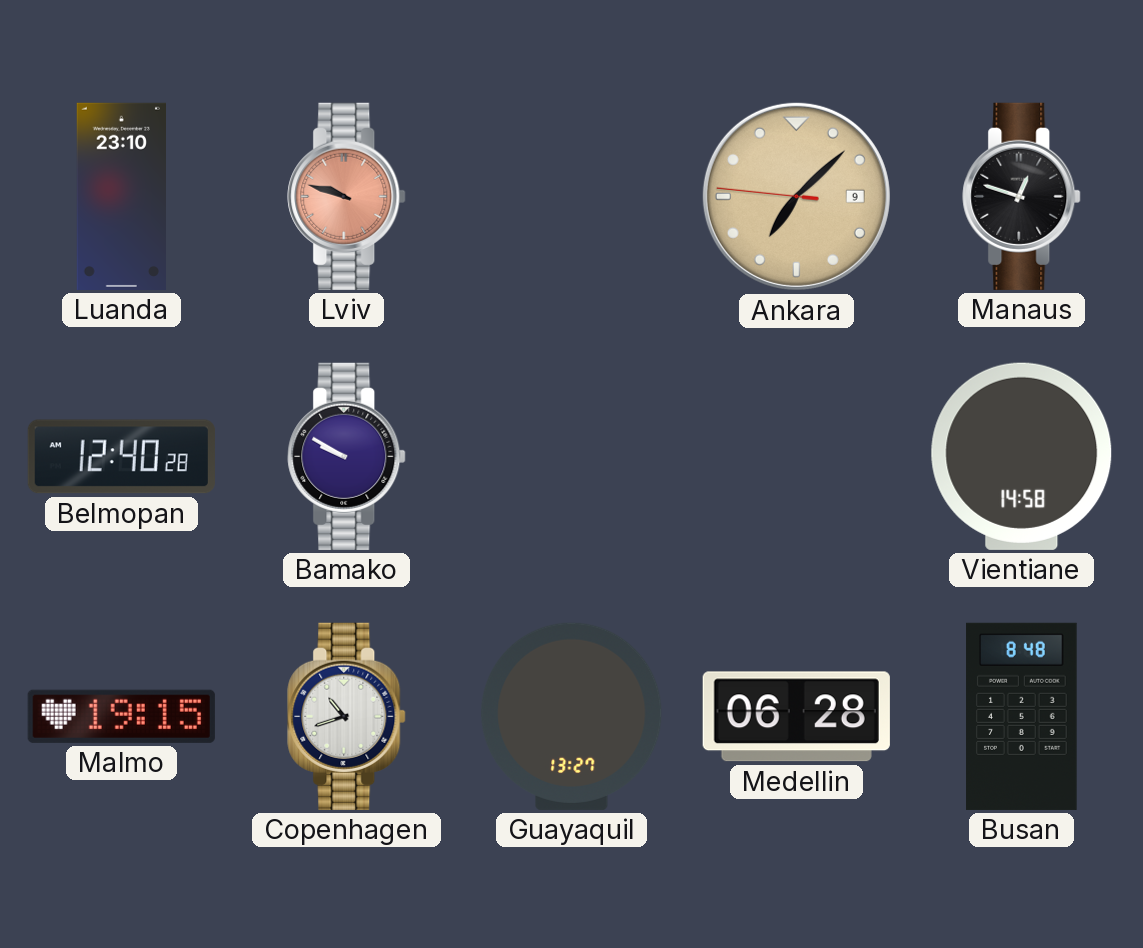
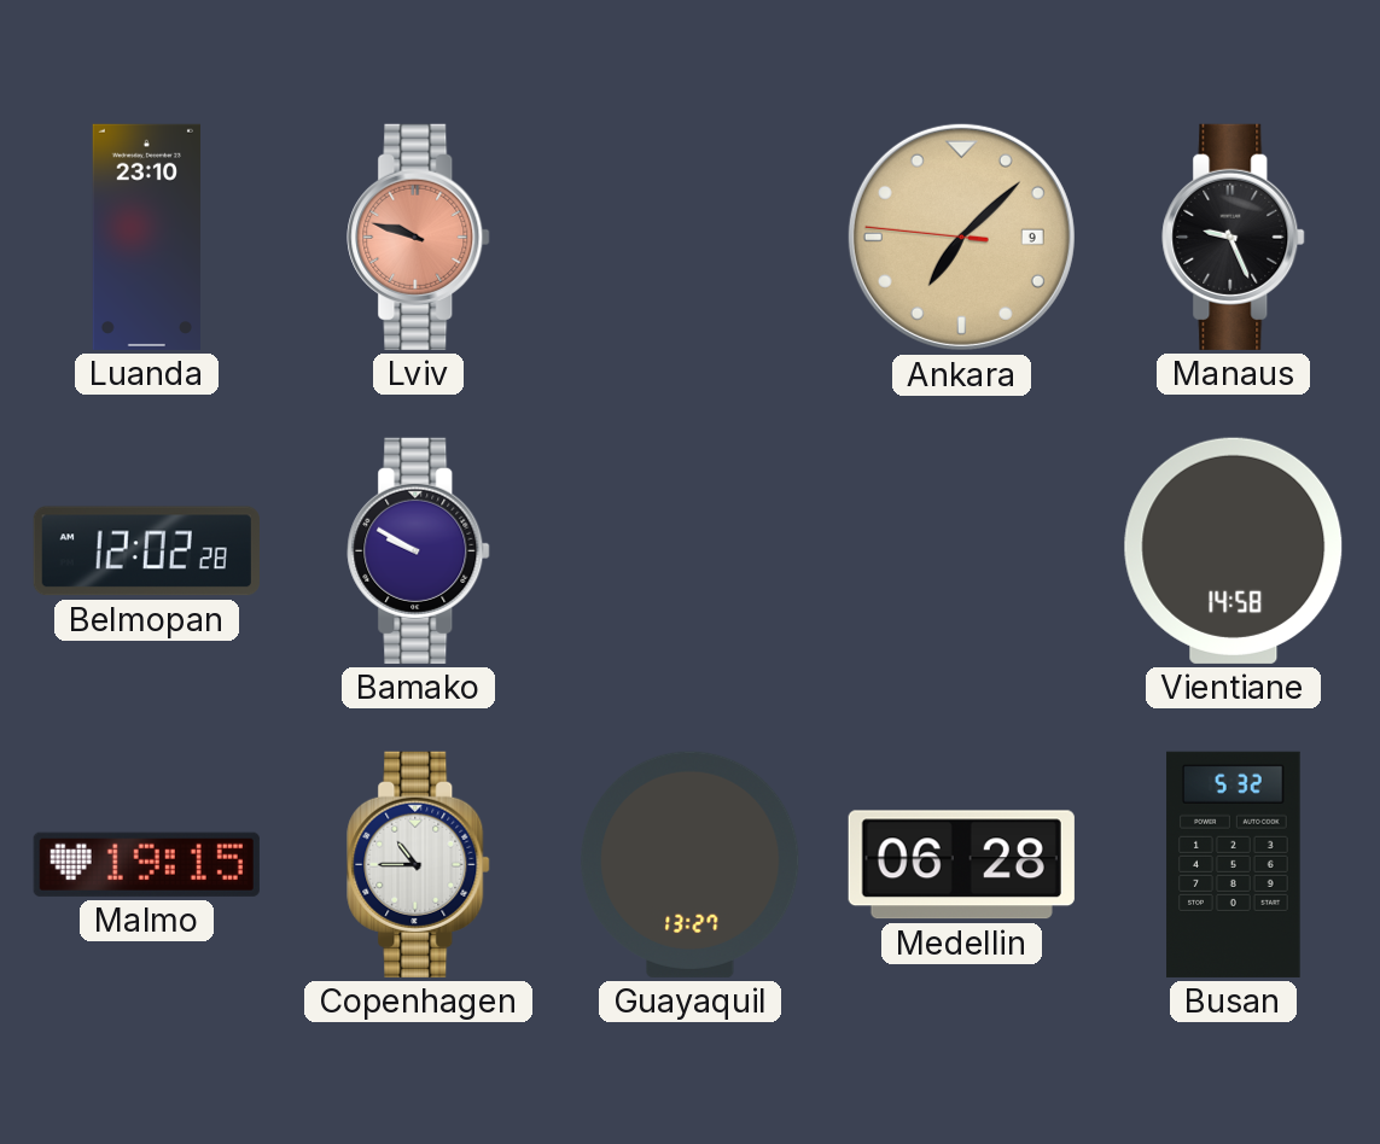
Manaus: 12:48 -> 9:26
Belmopan: 12:40 -> 12:02
Copenhagen: 10:42 -> 10:45
Busan: 8:48 -> 5:32
